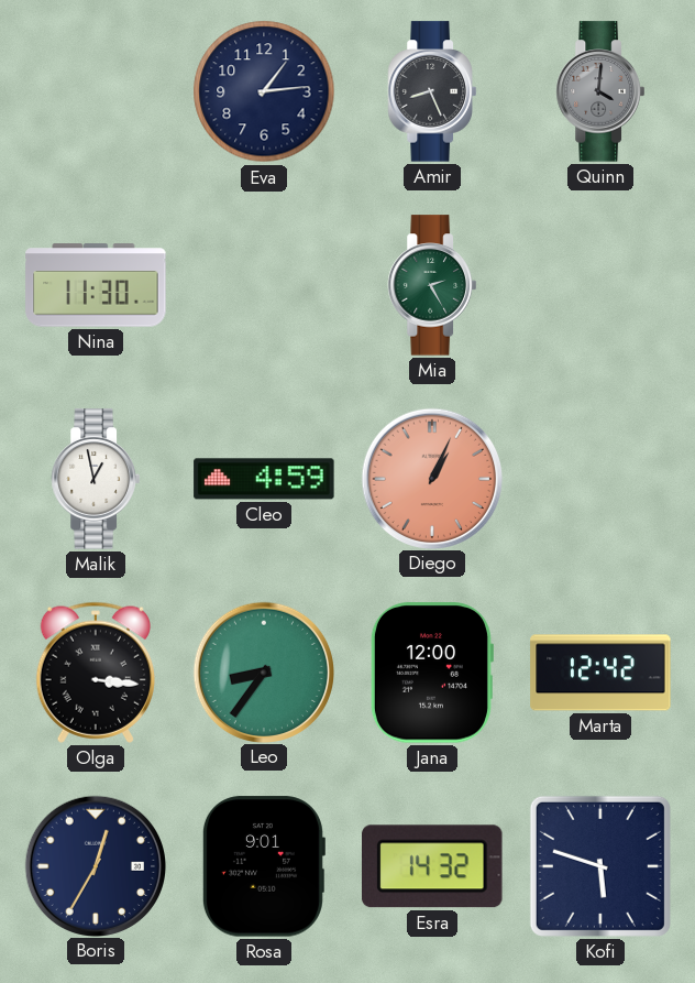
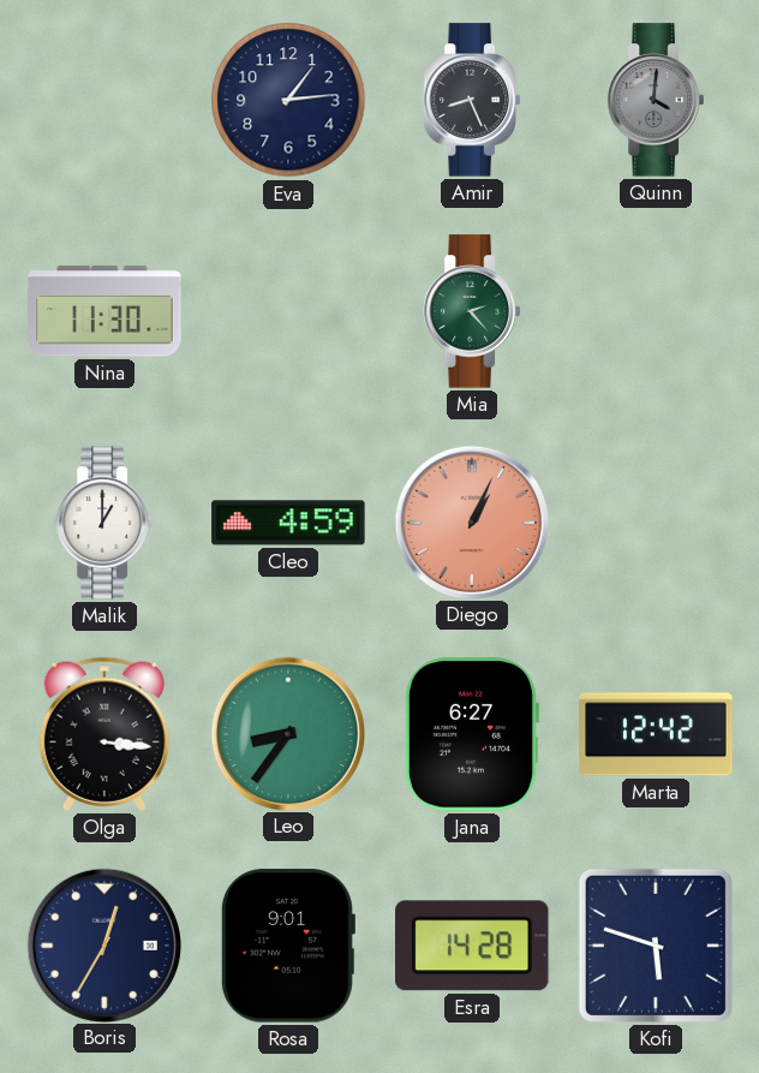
Mia: 2:25 -> 2:23
Malik: 12:58 -> 1:00
Jana: 12:00 -> 6:27
Esra: 14:32 -> 14:28
